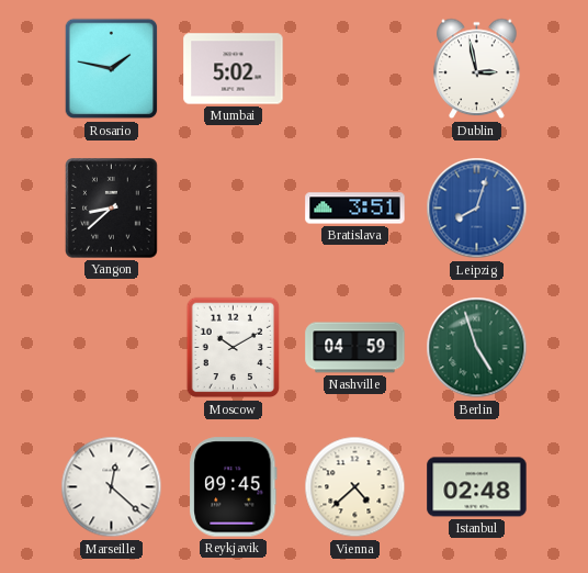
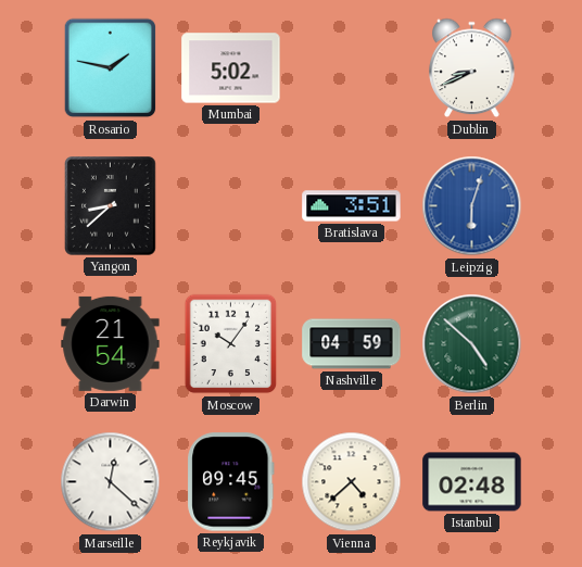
Dublin: 2:58 -> 8:41
Leipzig: 8:03 -> 6:03
Darwin: none -> 21:54
Moscow: 10:10 -> 10:06
Berlin: 4:57 -> 4:52
